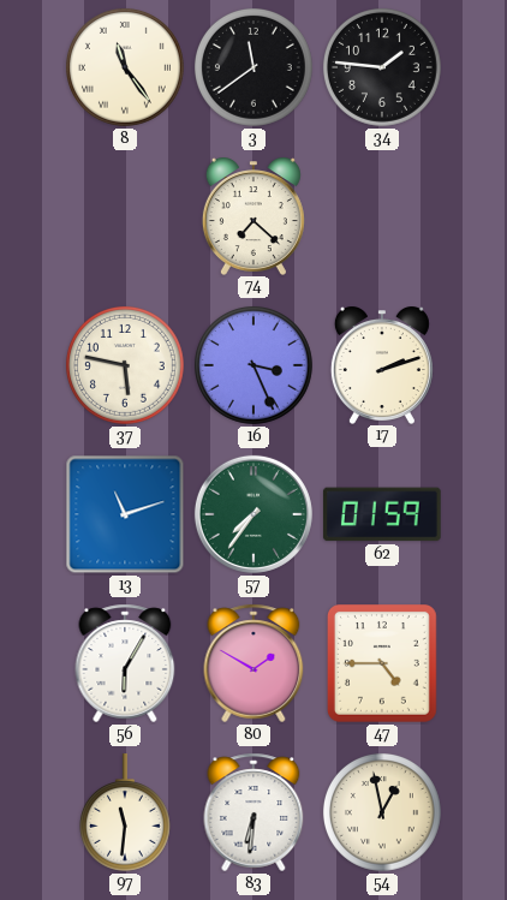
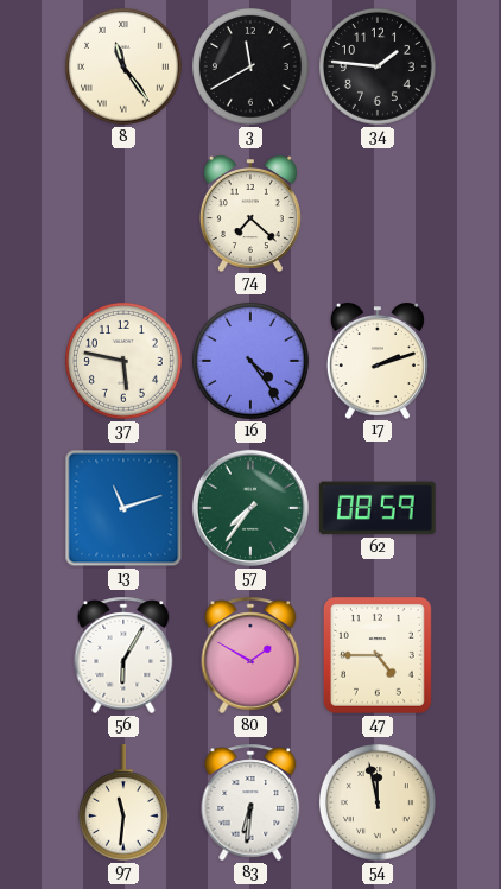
3: 11:39 -> 11:40
16: 3:26 -> 4:24
62: 01:59 -> 08:59
54: 12:58 -> 11:58
